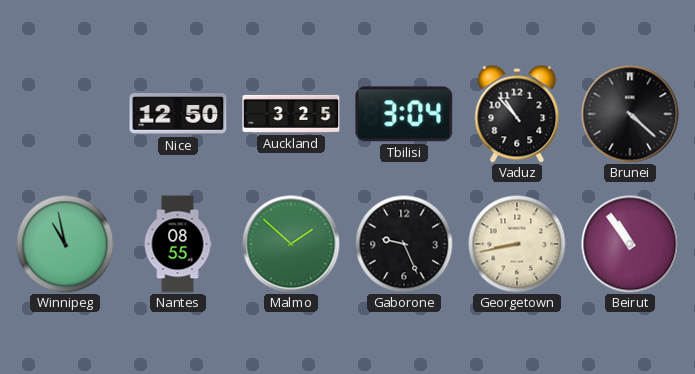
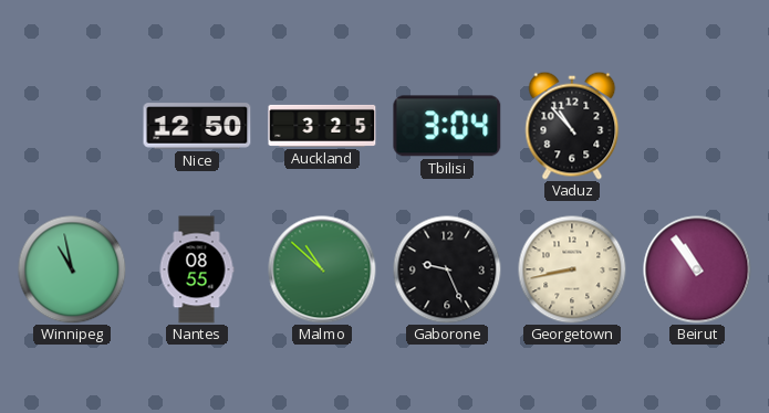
Brunei: 4:22 -> none
Malmo: 1:52 -> 10:52
